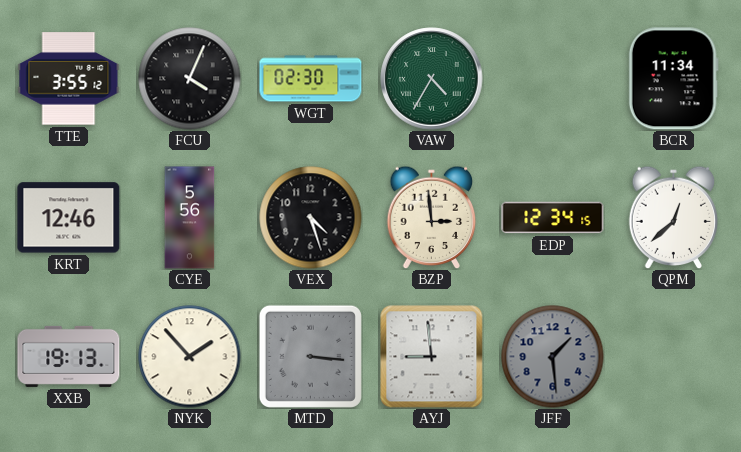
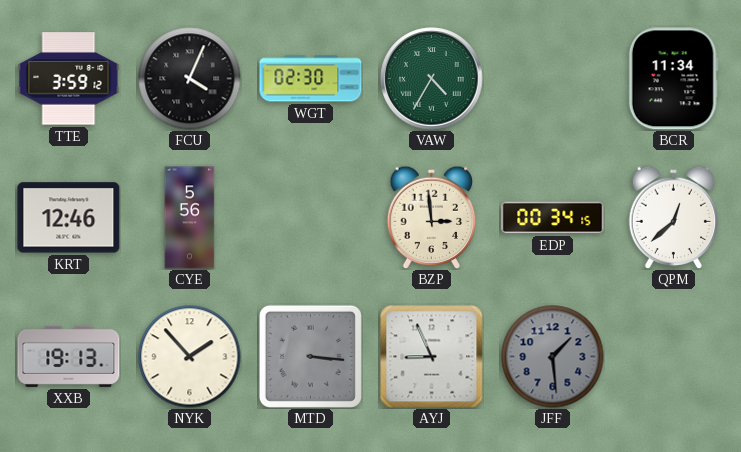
TTE: 3:55 -> 3:59
VEX: 4:27 -> none
EDP: 12:34 -> 00:34
AYJ: 8:59 -> 8:56
